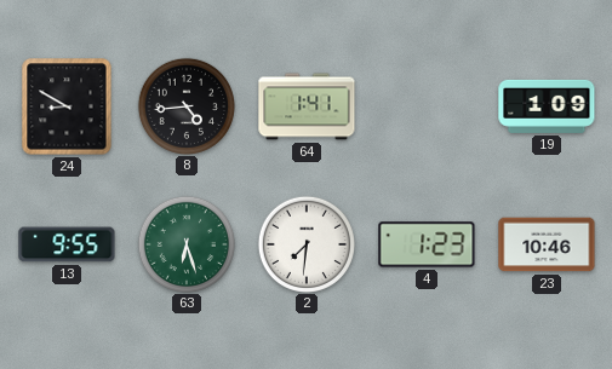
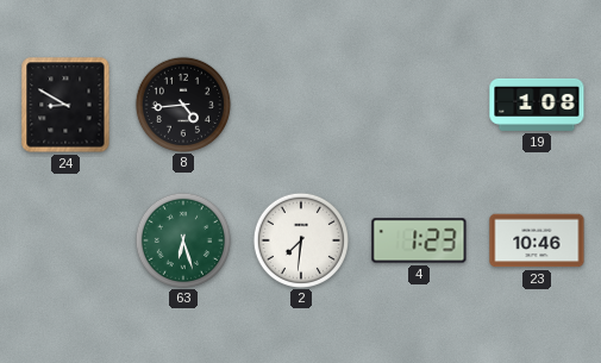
64: 1:41 -> none
19: 1:09 -> 1:08
13: 9:55 -> none
